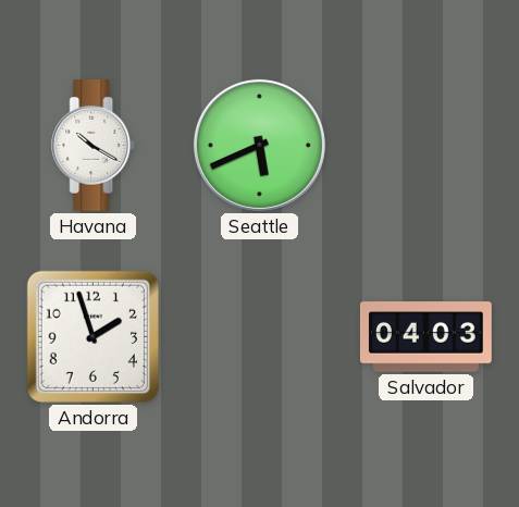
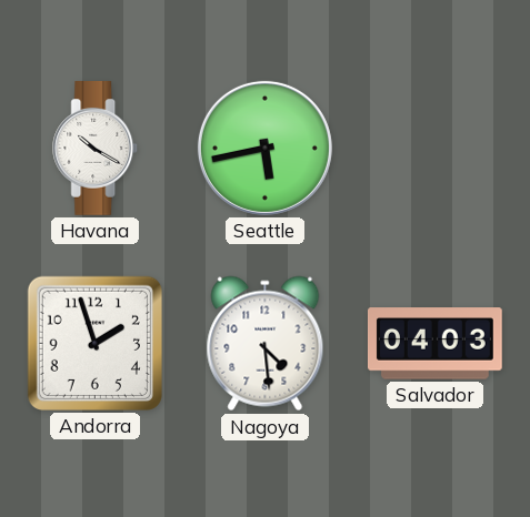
Seattle: 5:41 -> 5:43
Nagoya: none -> 4:29
